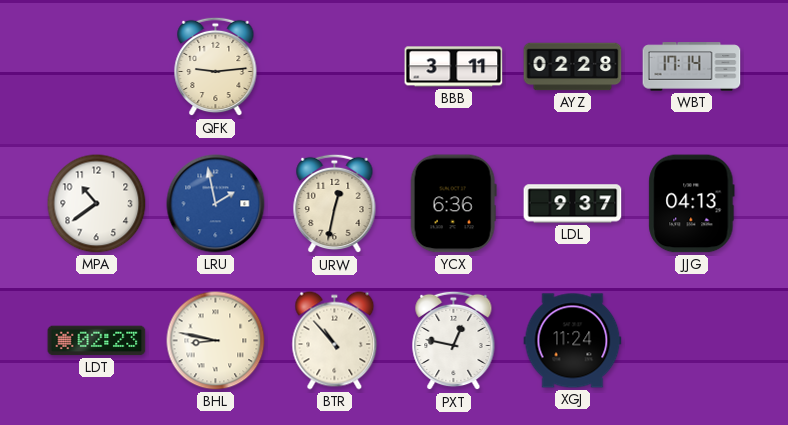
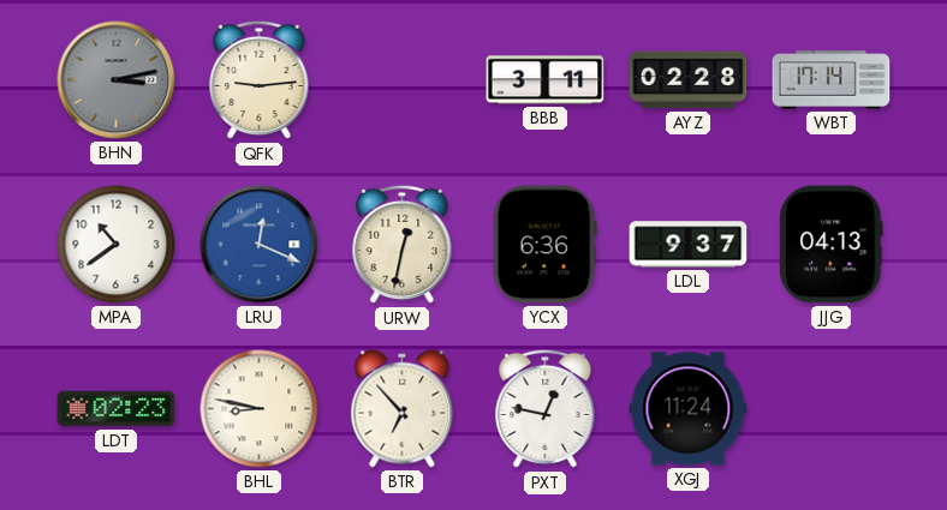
BHN: none -> 3:13
LRU: 1:58 -> 12:19
BTR: 10:53 -> 6:53
